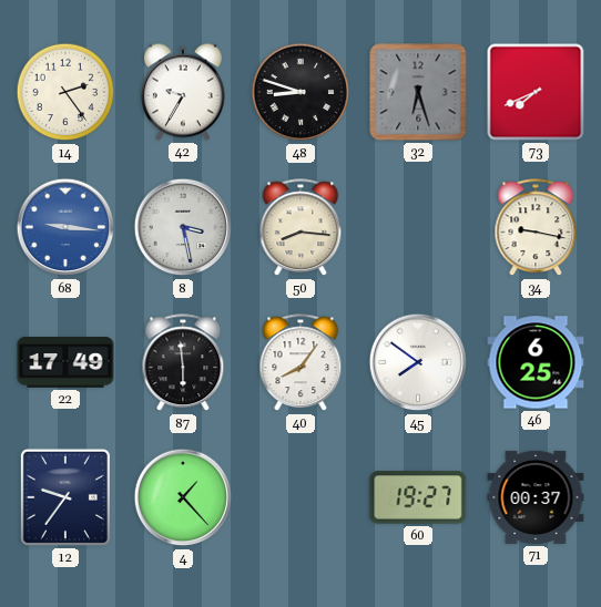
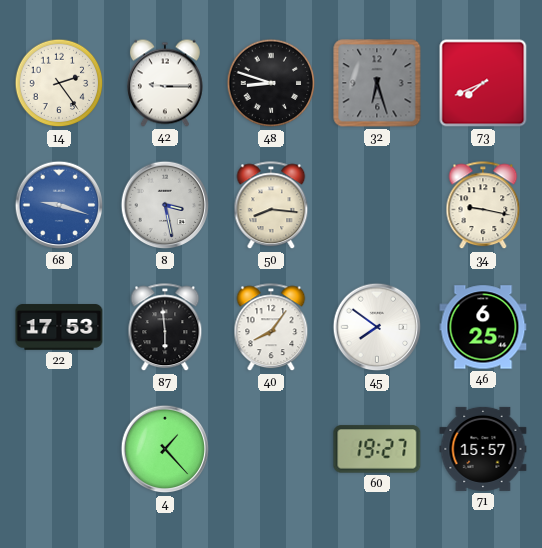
42: 9:35 -> 9:15
68: 9:16 -> 9:18
22: 17:49 -> 17:53
12: 9:36 -> none
71: 00:37 -> 15:57
